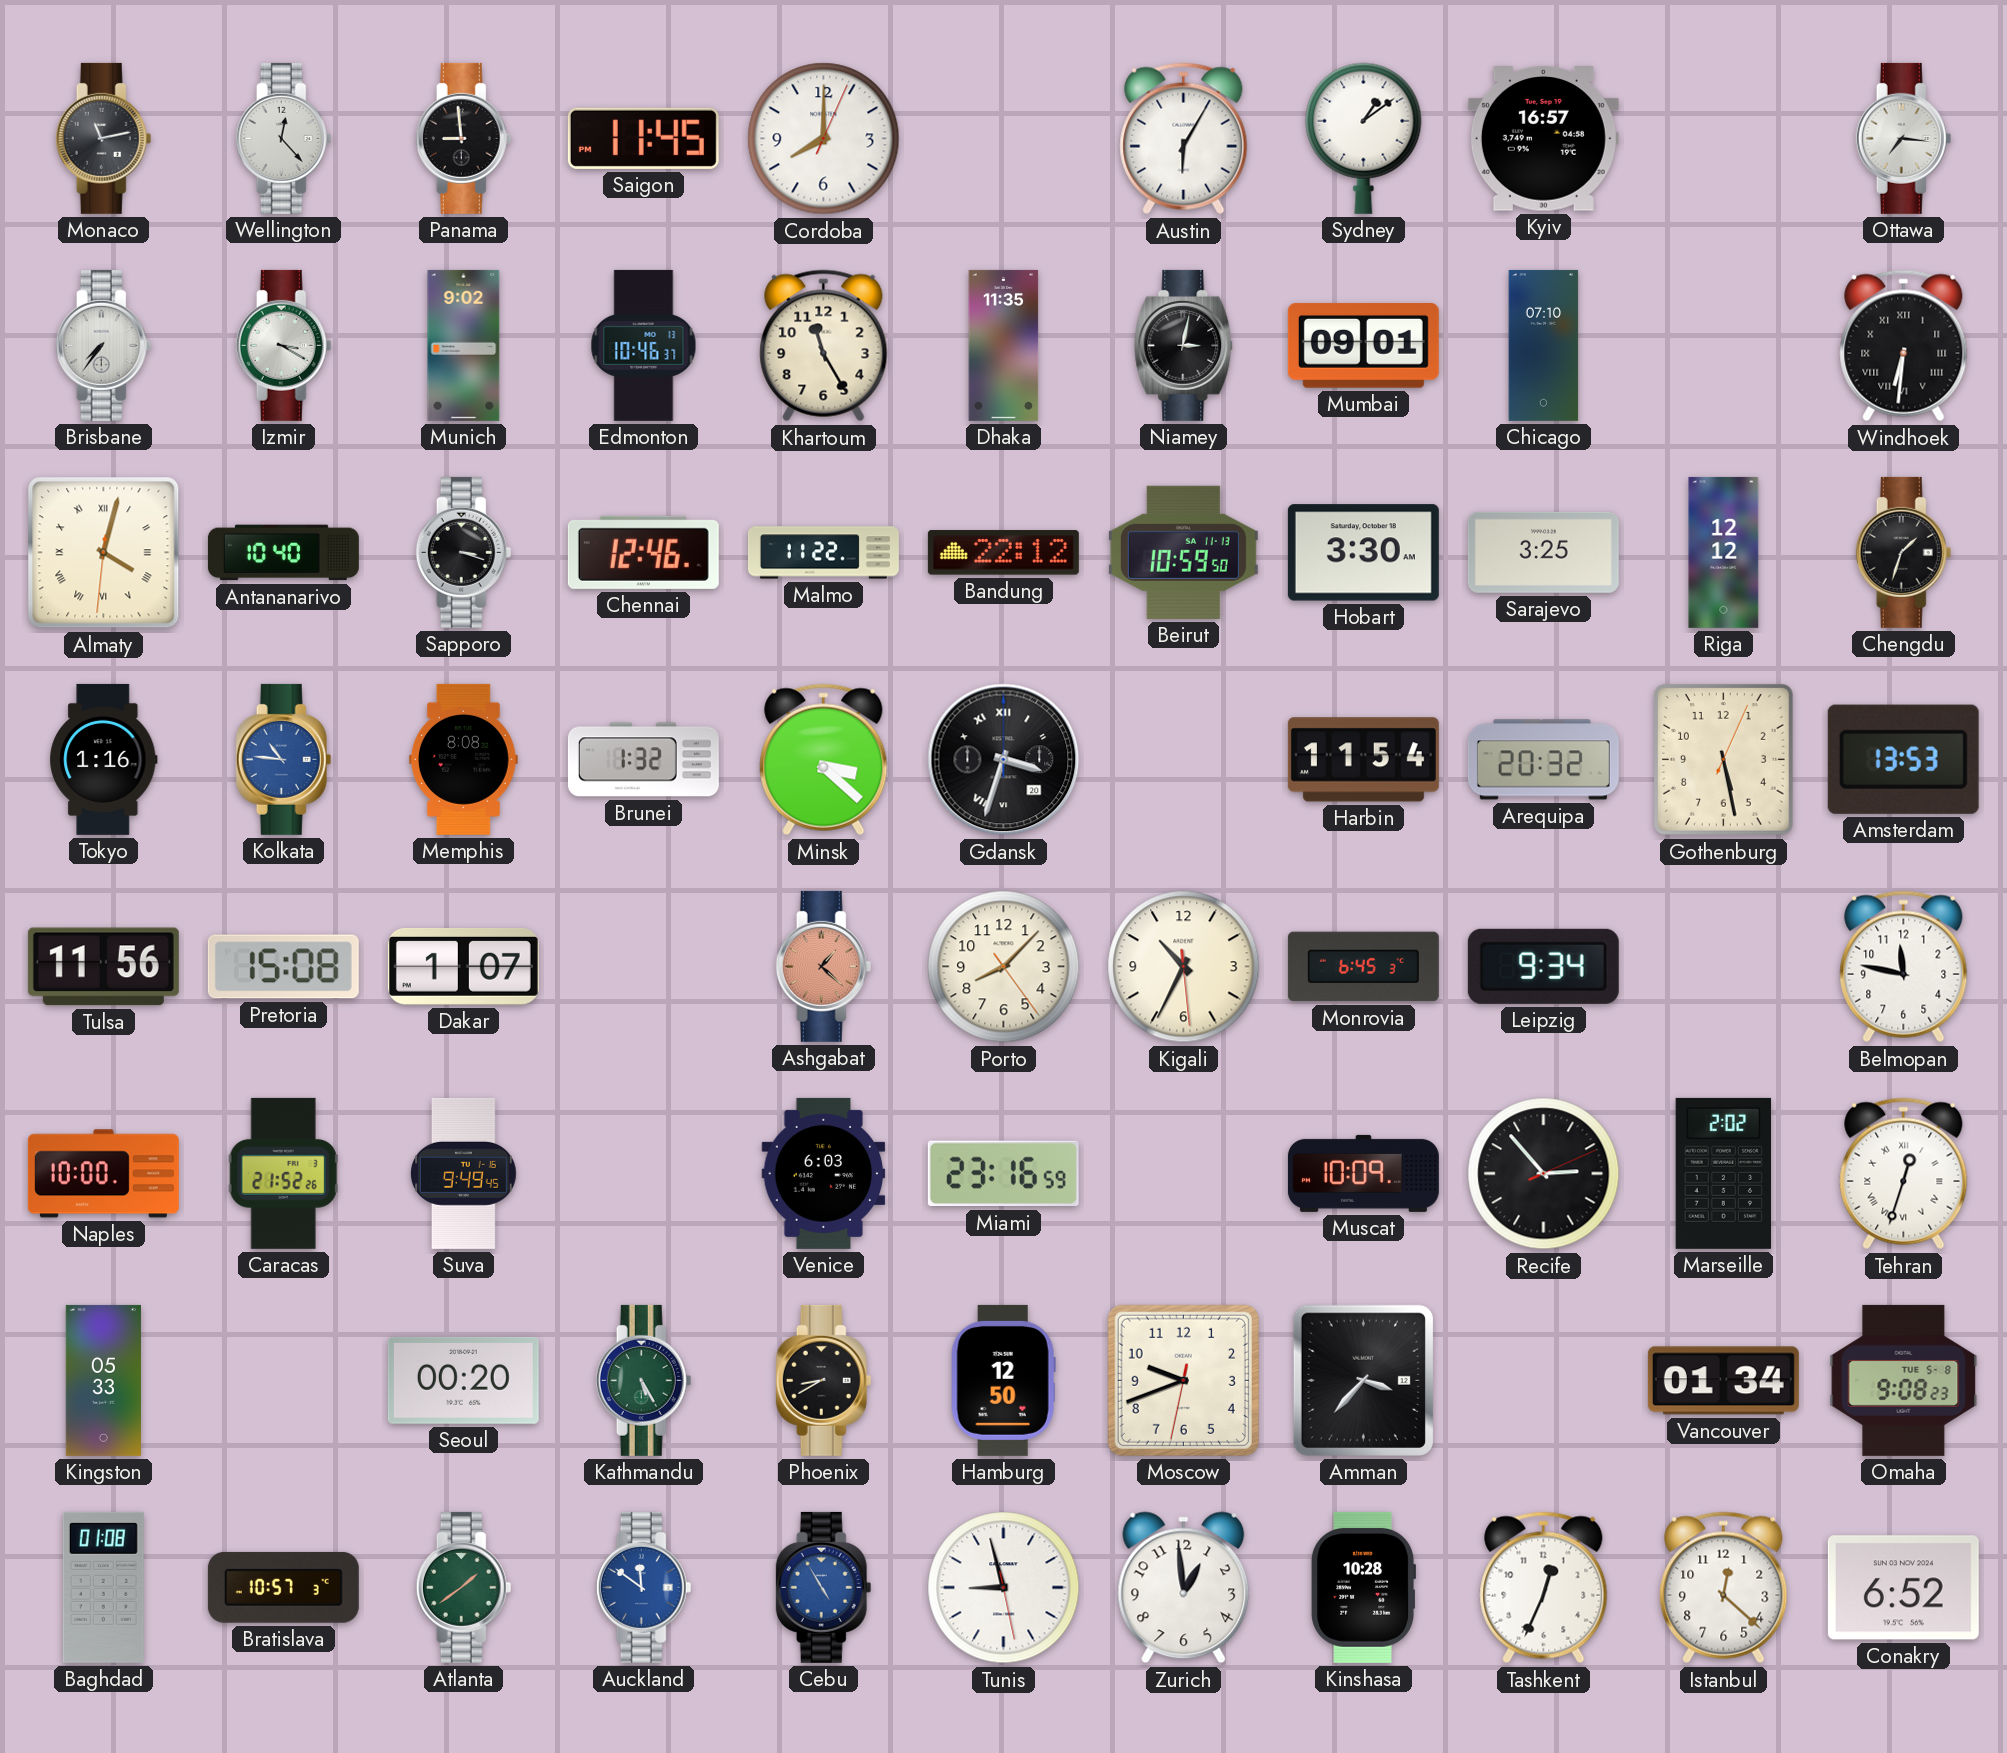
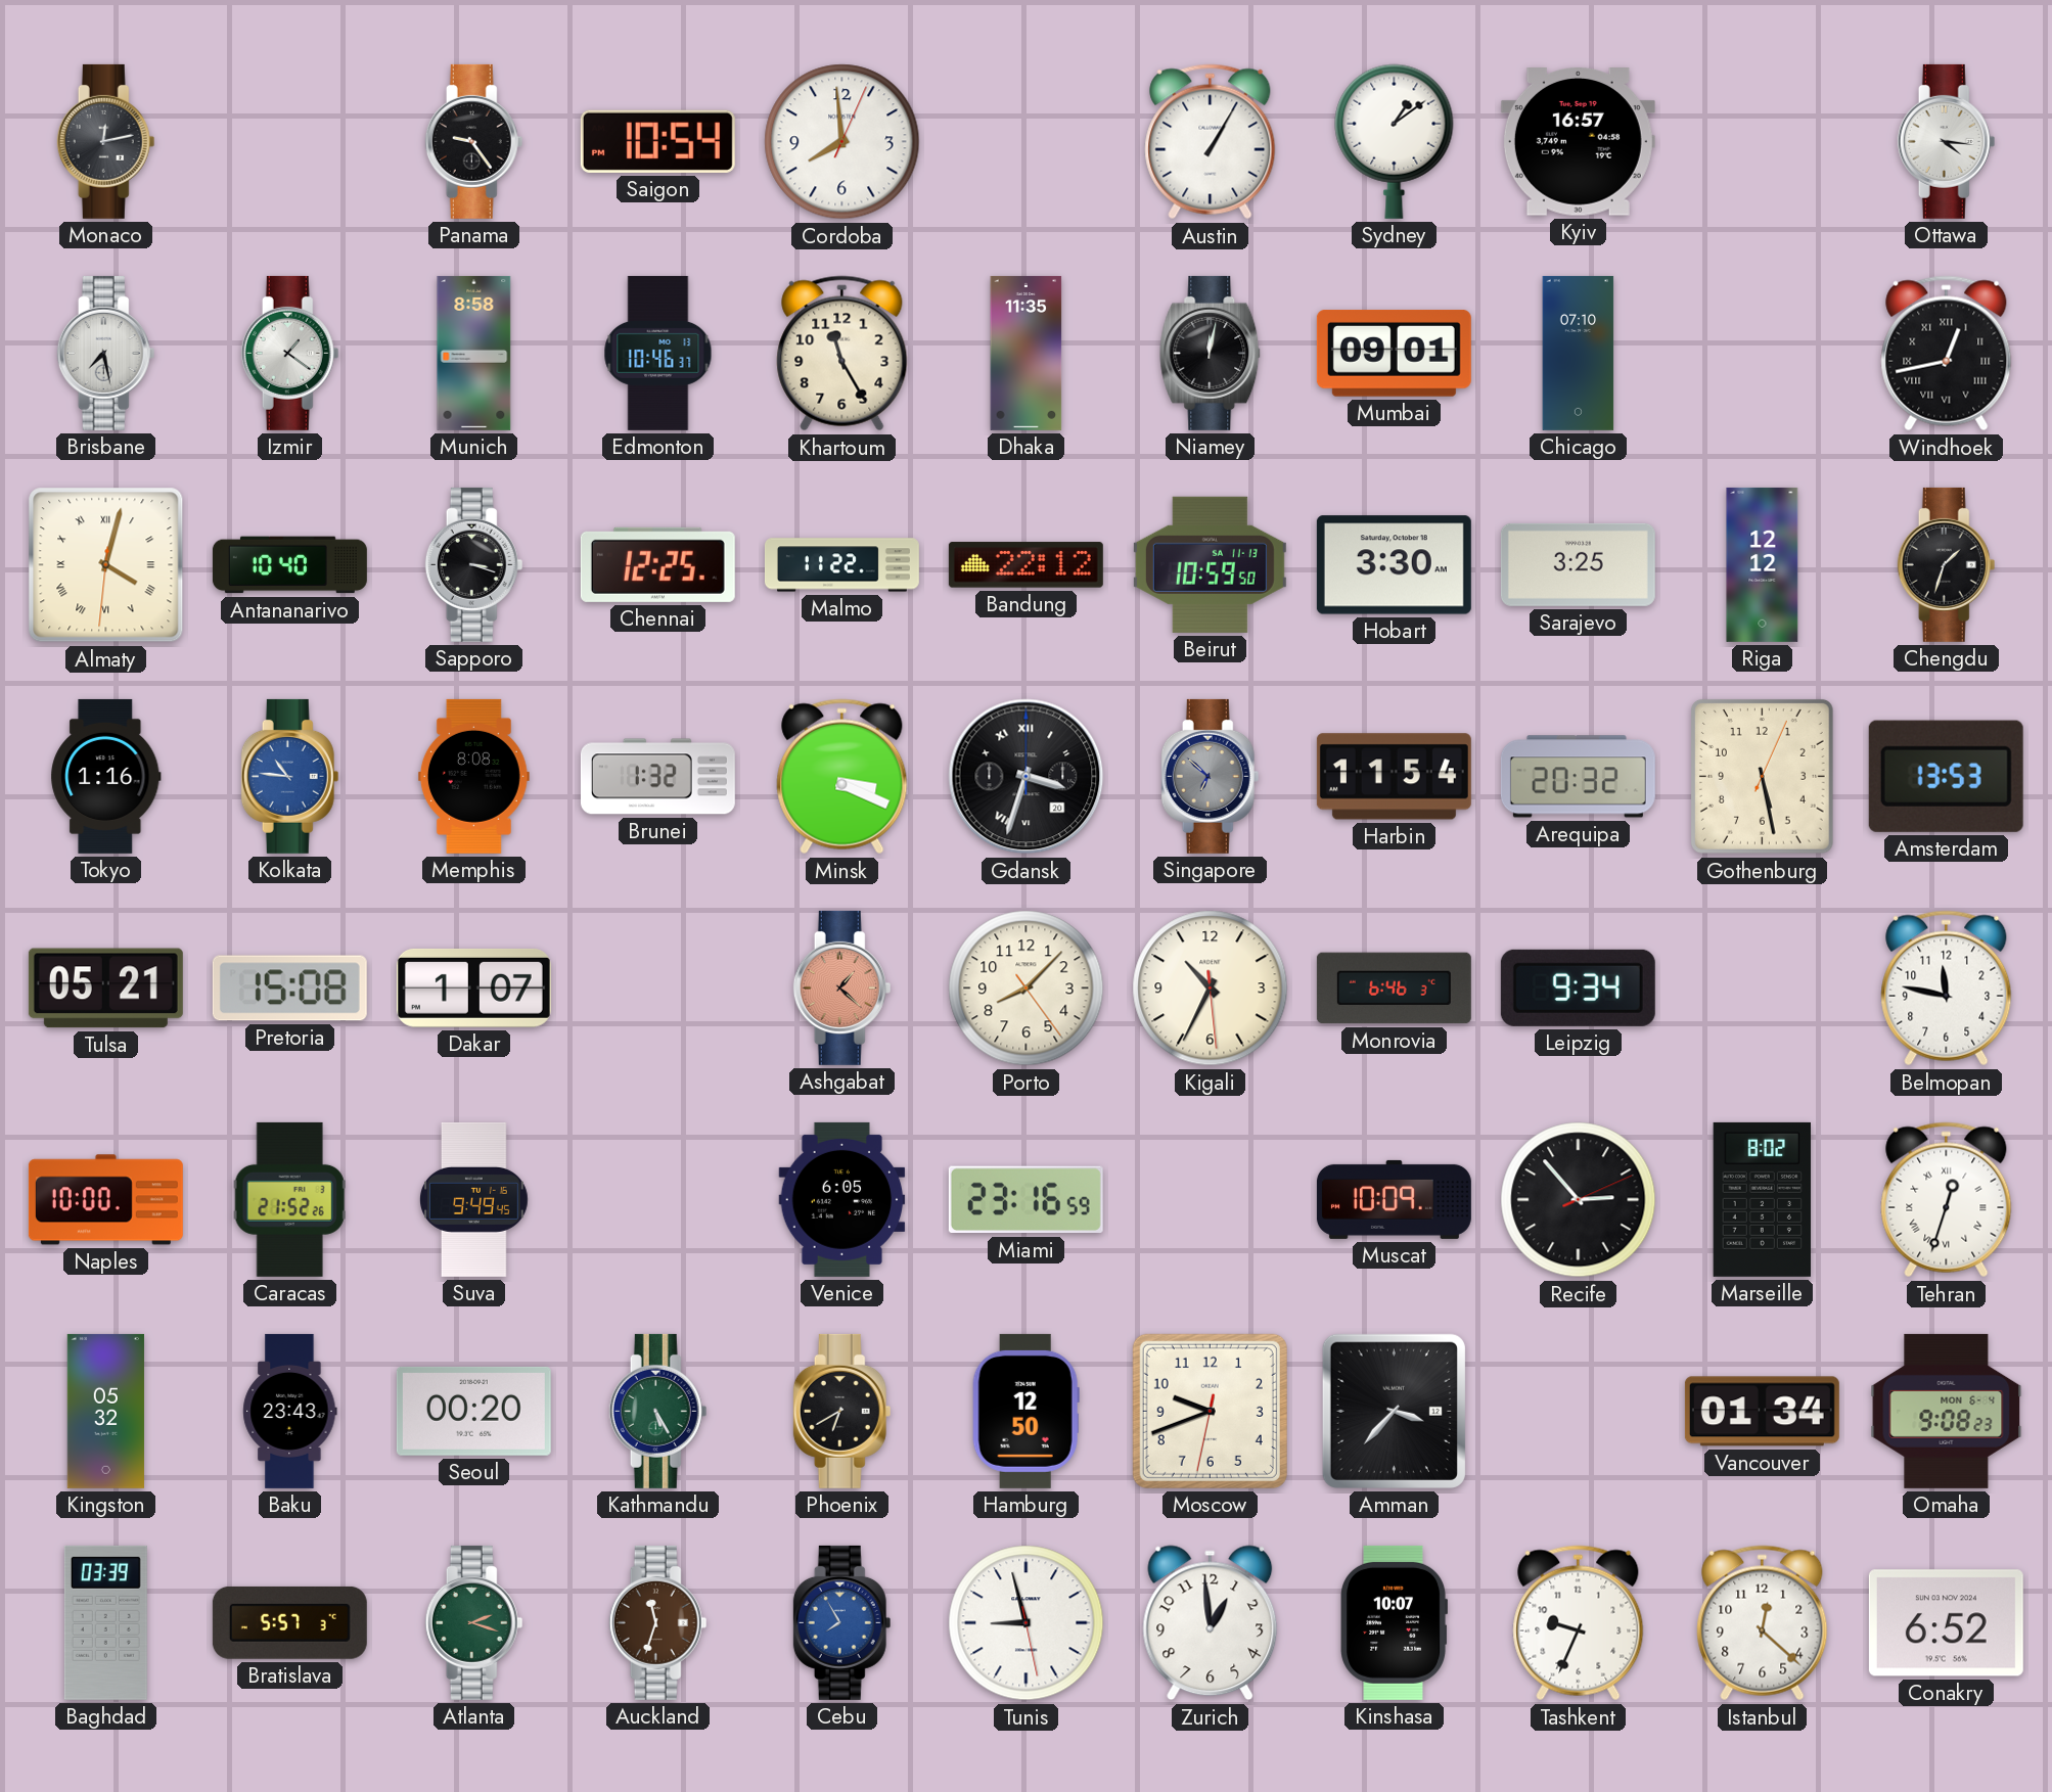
Monaco: 11:13 -> 12:13
Wellington: 12:23 -> none
Panama: 8:59 -> 9:24
Saigon: 11:45 -> 10:54
Cordoba: 8:00 -> 7:59
Austin: 6:05 -> 1:05
Ottawa: 7:16 -> 4:16
Brisbane: 7:36 -> 7:28
Izmir: 3:20 -> 1:21
Munich: 9:02 -> 8:58
Niamey: 3:02 -> 12:02
Windhoek: 6:31 -> 12:43
Chennai: 12:46 -> 12:25
Minsk: 3:22 -> 3:19
Singapore: none -> 6:52
Tulsa: 11:56 -> 05:21
Monrovia: 6:45 -> 6:46
Venice: 6:03 -> 6:05
Marseille: 2:02 -> 8:02
Kingston: 05:33 -> 05:32
Baku: none -> 23:43
Phoenix: 8:40 -> 6:40
Omaha date: TUE 5-8 -> MON 6-4
Baghdad: 01:08 -> 03:39
Bratislava: 10:57 -> 5:57
Atlanta: 1:39 -> 2:18
Auckland: 11:51 -> 11:33
Auckland dial: blue -> brown
Cebu: 4:55 -> 7:55
Kinshasa: 10:28 -> 10:07
Tashkent: 12:34 -> 9:34
